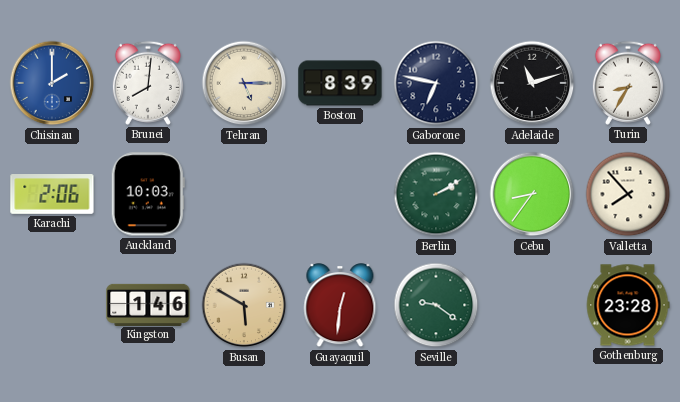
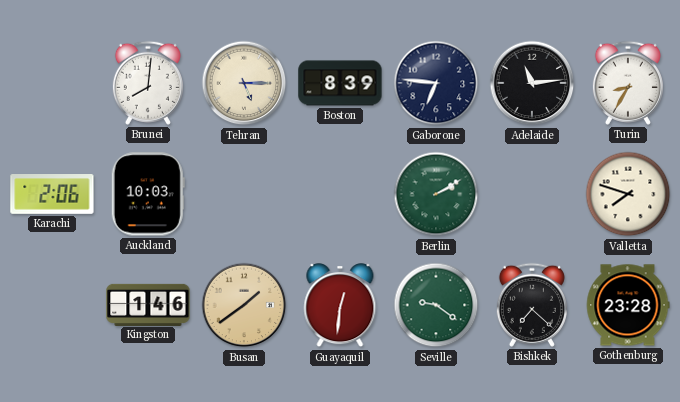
Chisinau: 2:00 -> none
Gaborone: 6:47 -> 6:46
Adelaide: 11:12 -> 11:14
Cebu: 8:36 -> none
Valletta: 7:53 -> 7:48
Busan: 5:50 -> 1:39
Bishkek: none -> 7:22
